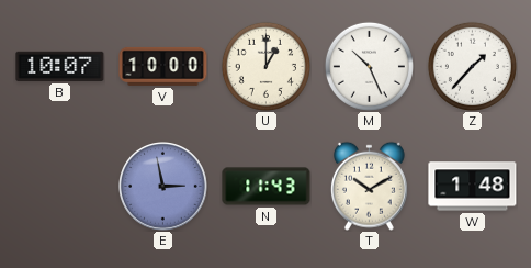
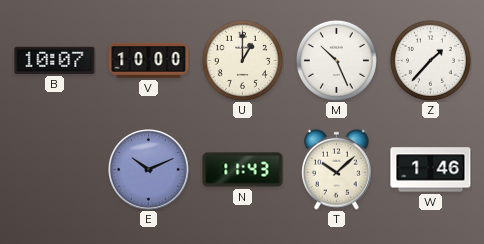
E: 2:58 -> 10:11
T: 10:10 -> 10:08
W: 1:48 -> 1:46
